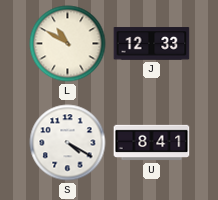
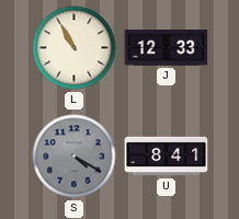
L: 10:50 -> 10:55
S dial: white -> grey
